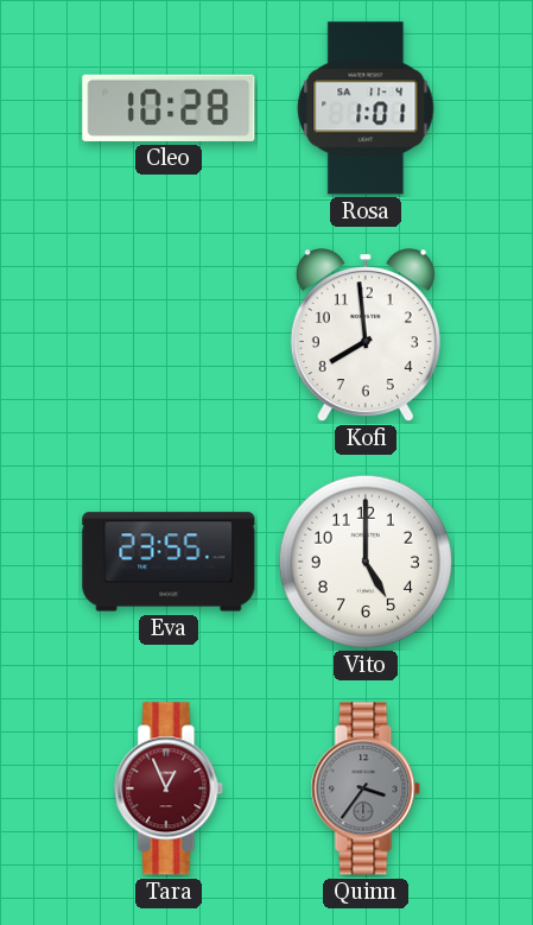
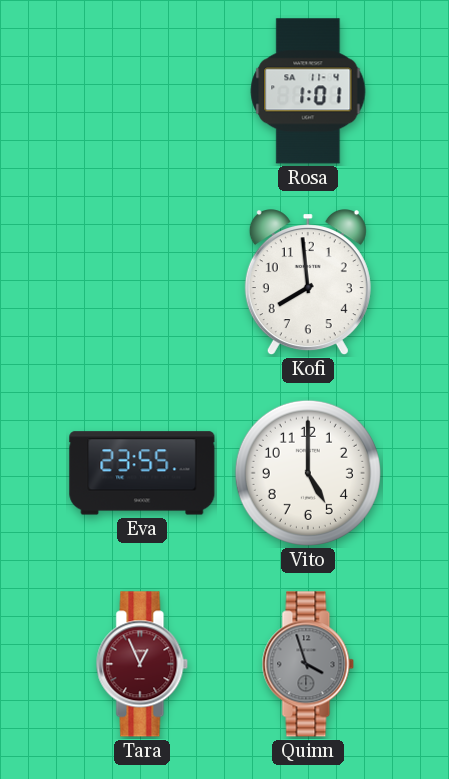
Cleo: 10:28 -> none
Quinn: 3:36 -> 3:57
